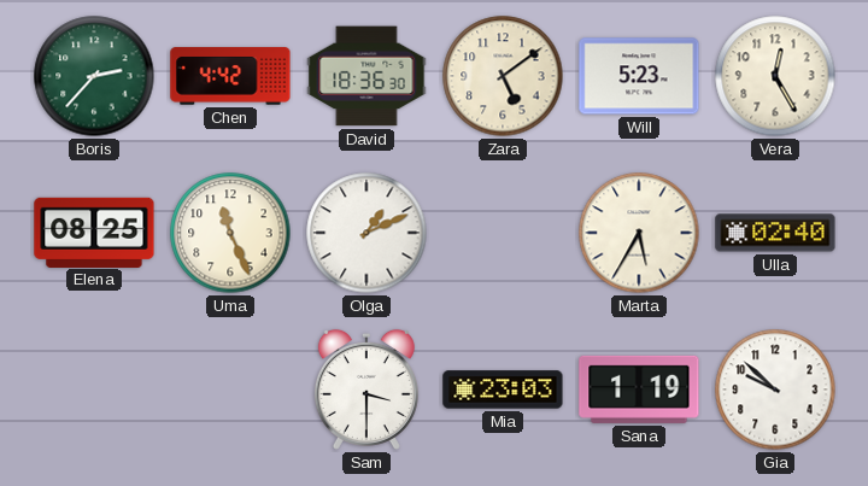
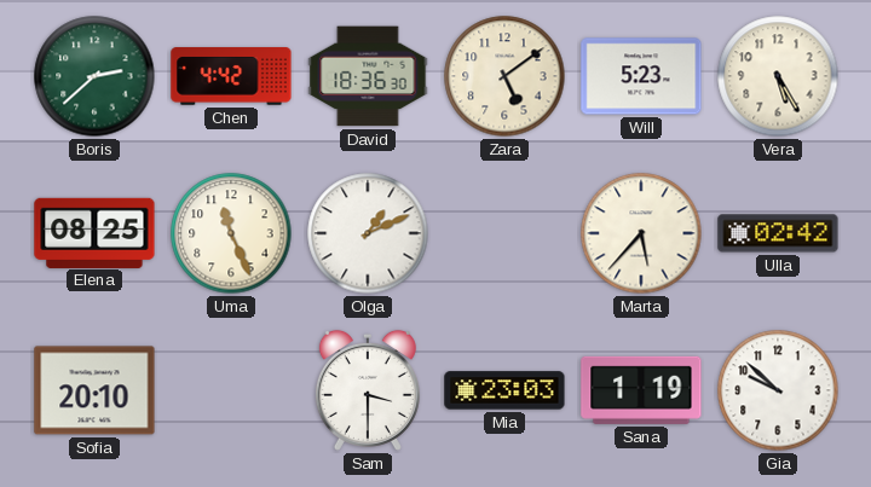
Boris: 2:37 -> 2:38
Vera: 12:25 -> 5:25
Marta: 5:35 -> 5:37
Ulla: 02:40 -> 02:42
Sofia: none -> 20:10
